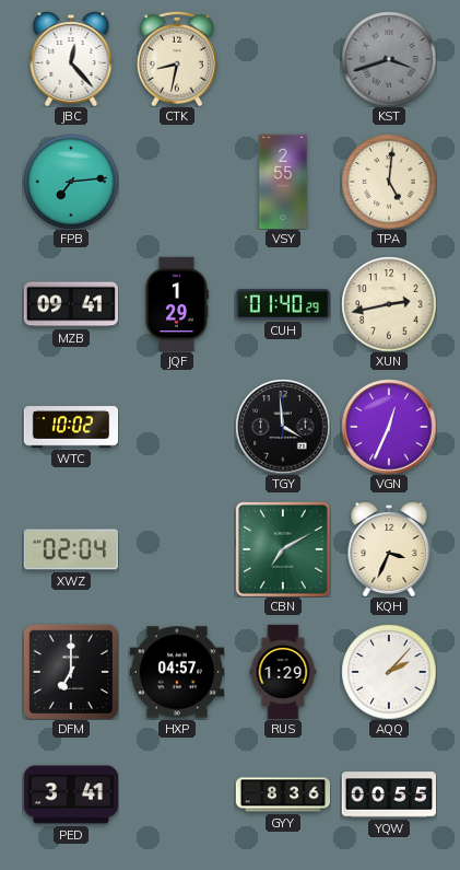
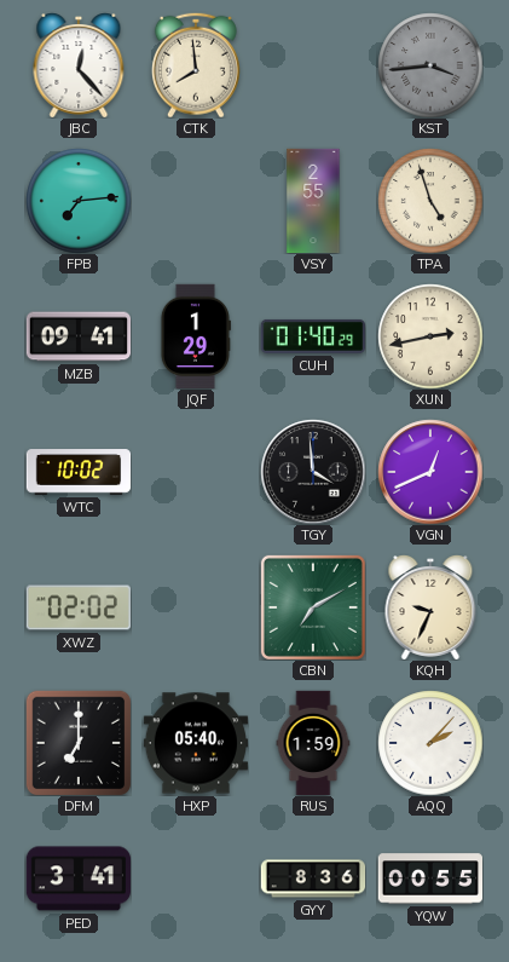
CTK: 8:32 -> 7:59
KST: 3:42 -> 3:44
TPA: 5:01 -> 4:57
VGN: 12:34 -> 12:41
XWZ: 02:04 -> 02:02
KQH: 3:34 -> 9:34
HXP: 04:57 -> 05:40
RUS: 1:29 -> 1:59
